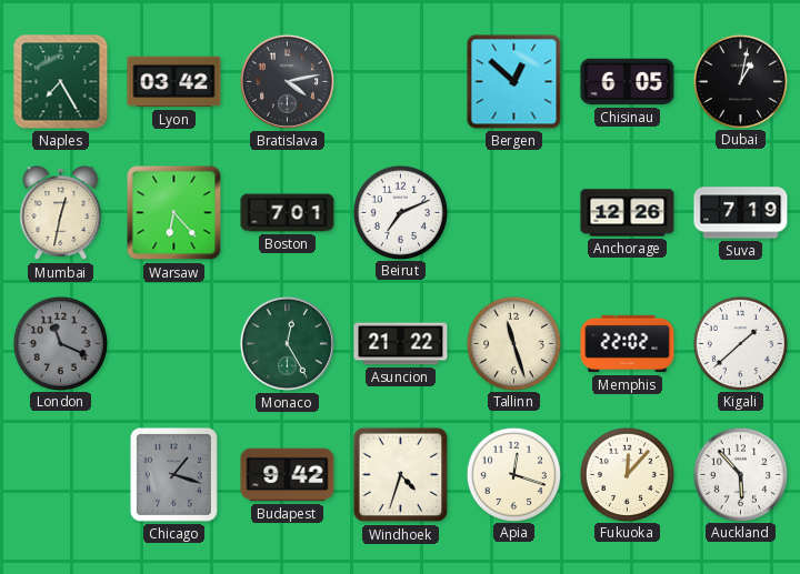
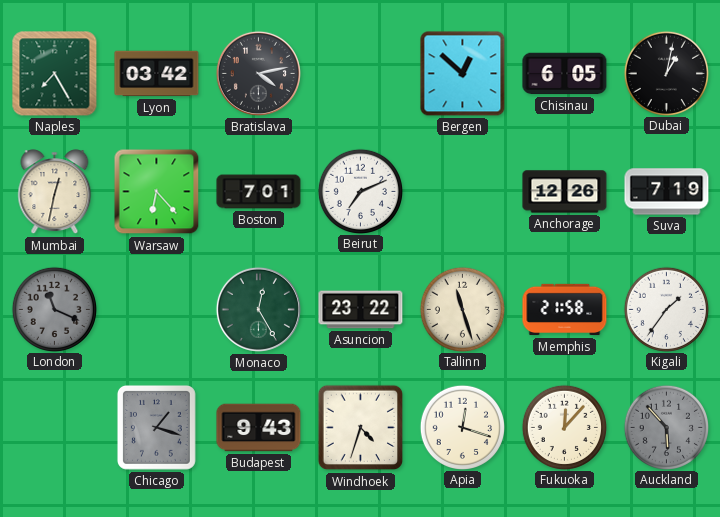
Asuncion: 21:22 -> 23:22
Memphis: 22:02 -> 21:58
Kigali: 1:38 -> 1:36
Budapest: 9:42 -> 9:43
Auckland dial: white -> grey
